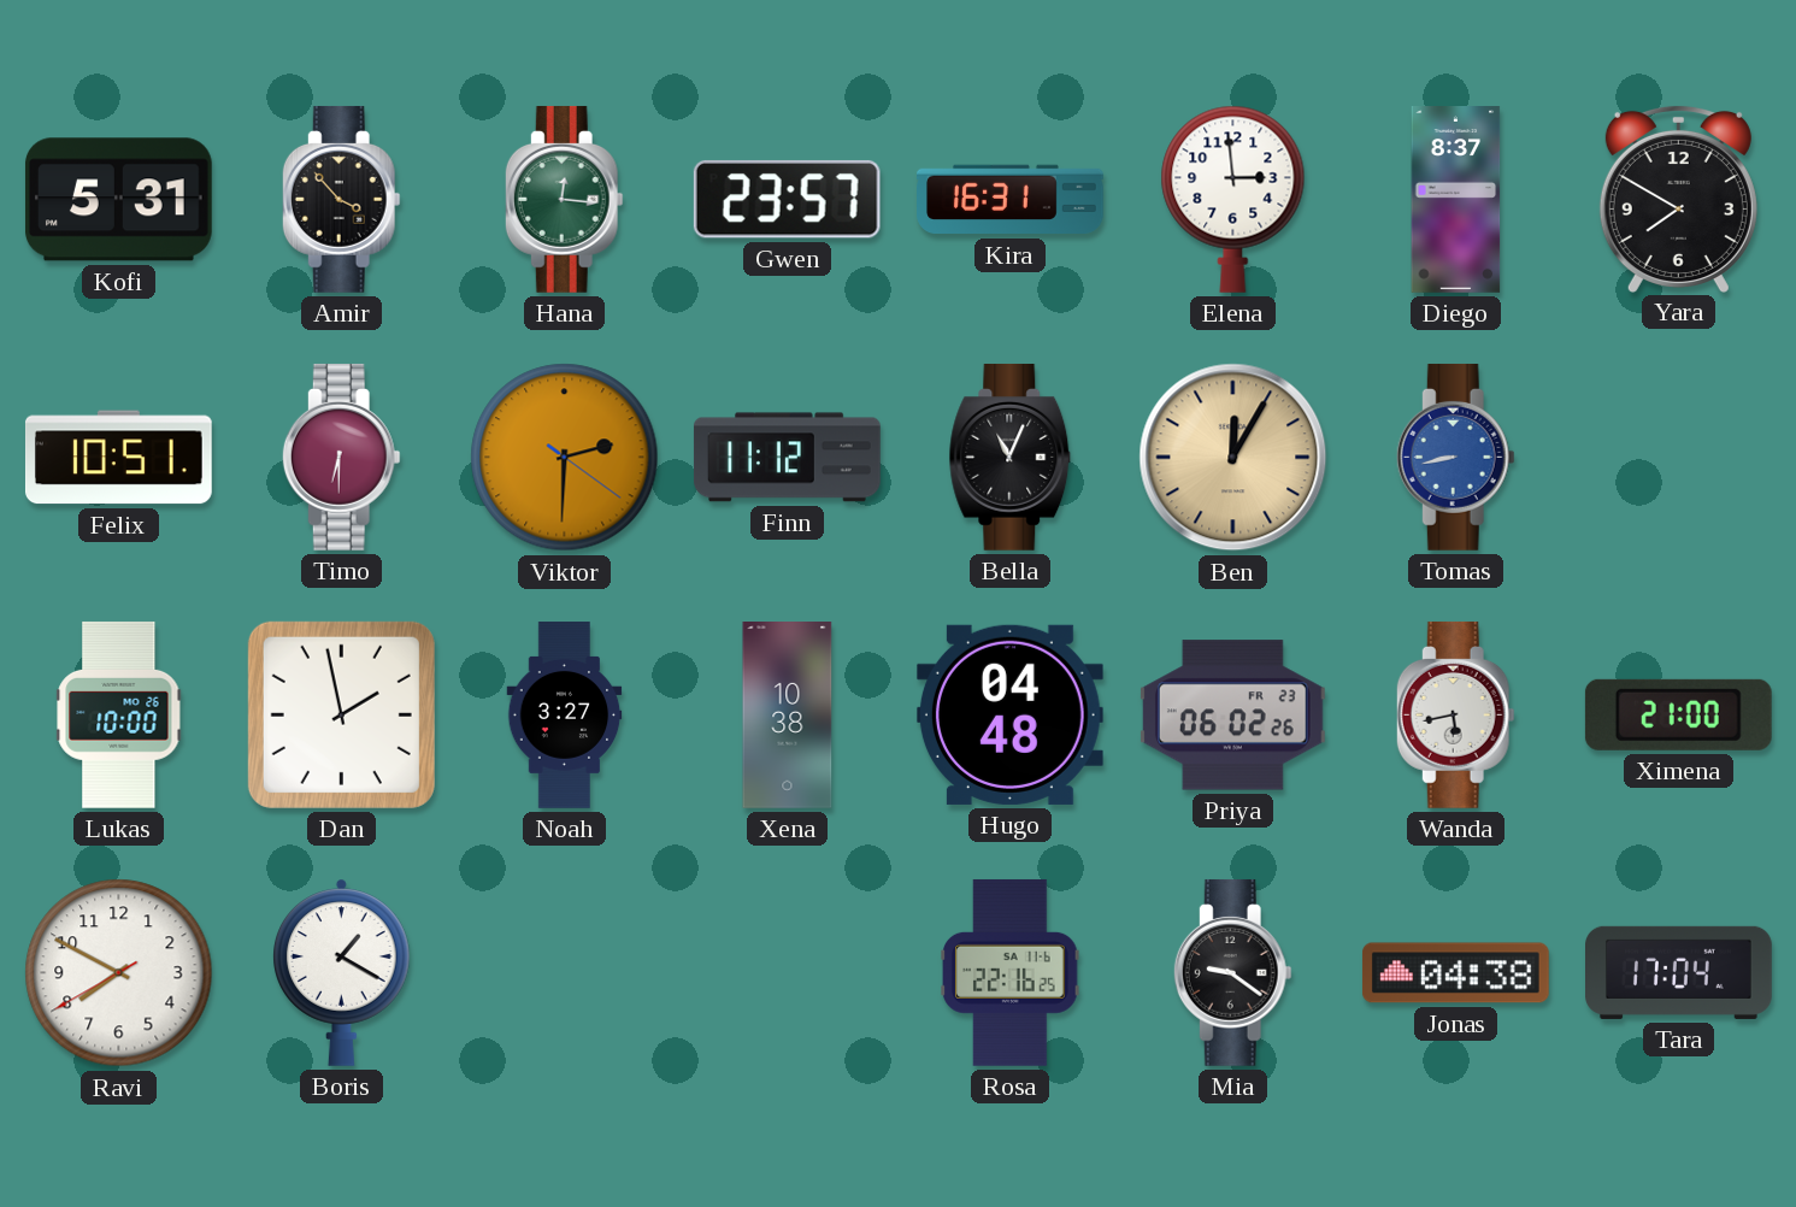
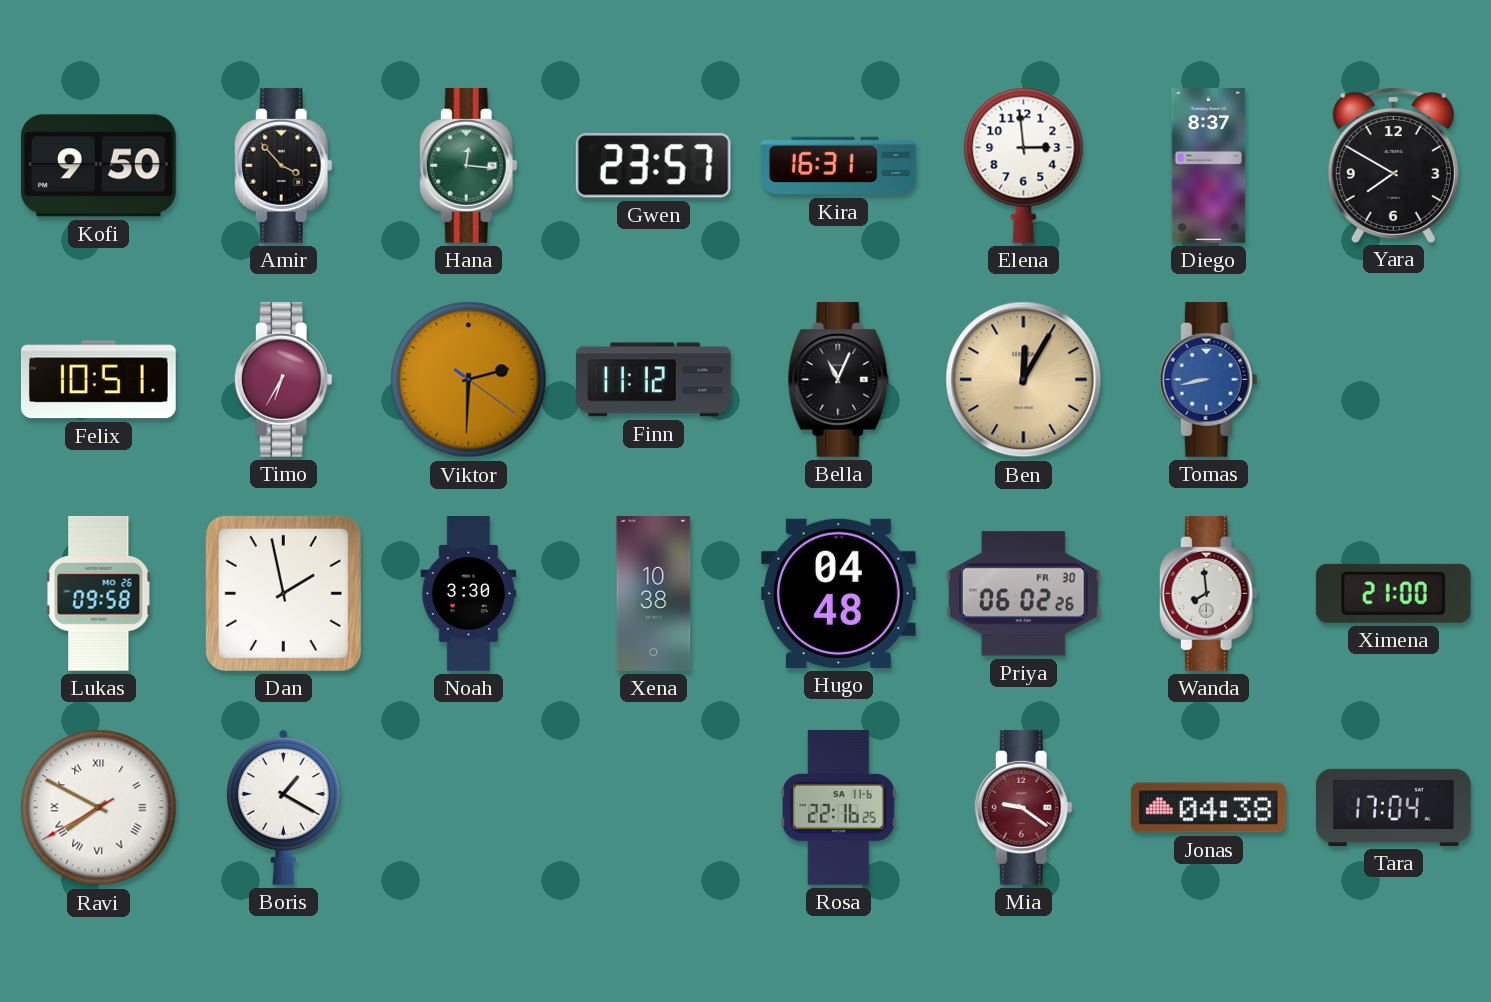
Kofi: 5:31 -> 9:50
Timo: 6:30 -> 6:35
Lukas: 10:00 -> 09:58
Noah: 3:27 -> 3:30
Priya date: FR 23 -> FR 30
Wanda: 5:43 -> 7:59
Ravi numerals: Arabic -> Roman
Mia dial: black -> burgundy
